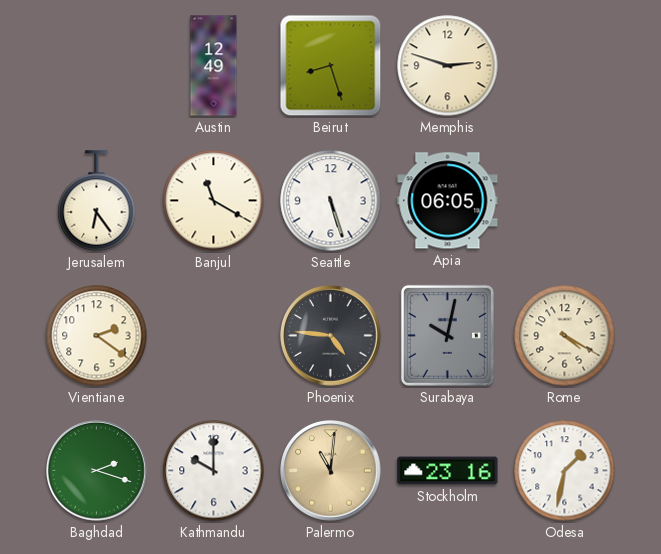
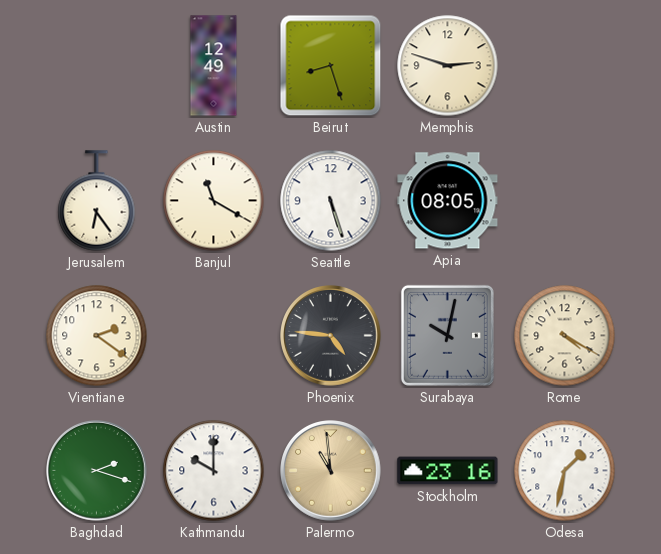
Apia: 06:05 -> 08:05
Palermo: 11:01 -> 10:59
